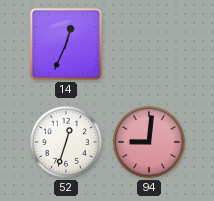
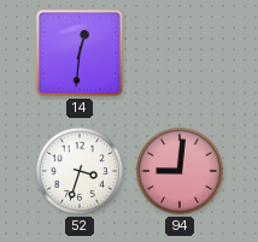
14: 12:34 -> 12:31
52: 12:33 -> 3:33
